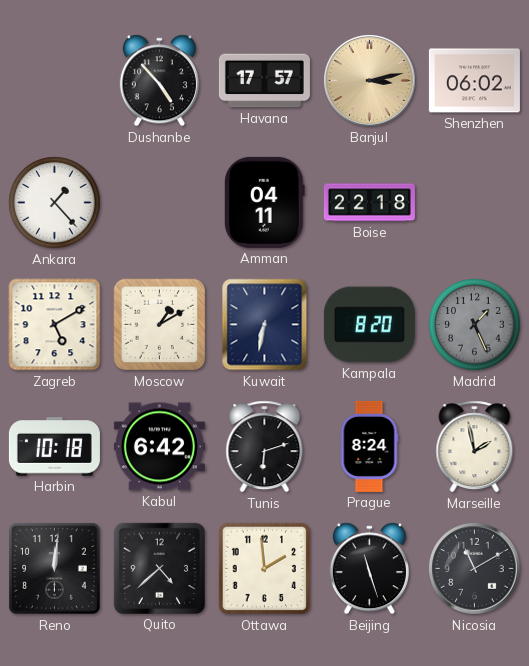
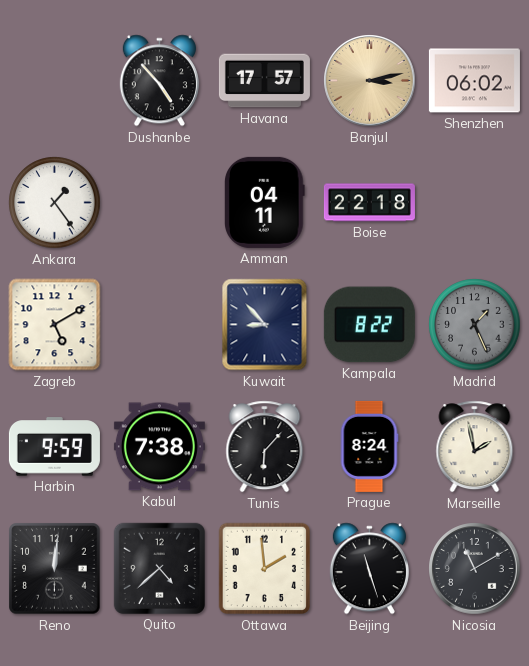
Ankara: 1:23 -> 1:24
Moscow: 1:10 -> none
Kuwait: 6:32 -> 8:53
Kampala: 8:20 -> 8:22
Harbin: 10:18 -> 9:59
Kabul: 6:42 -> 7:38
Tunis: 6:12 -> 6:07
